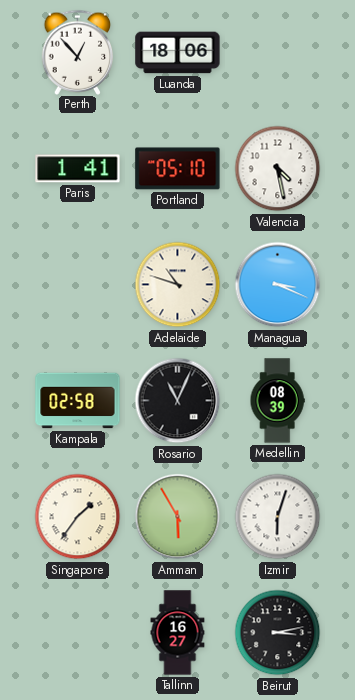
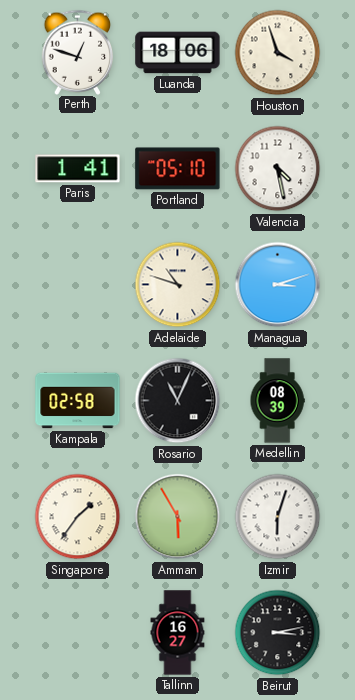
Perth: 12:53 -> 12:48
Houston: none -> 3:57
Managua: 3:19 -> 3:12
